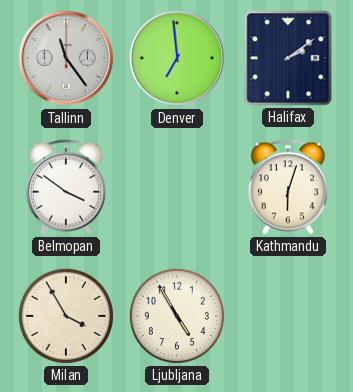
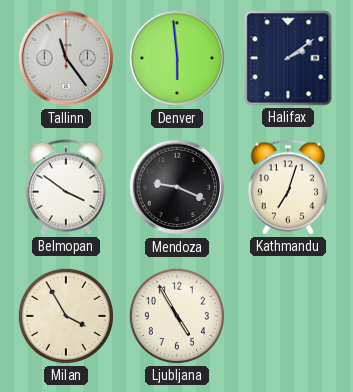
Denver: 6:59 -> 5:59
Mendoza: none -> 9:19
Kathmandu: 6:03 -> 7:03
